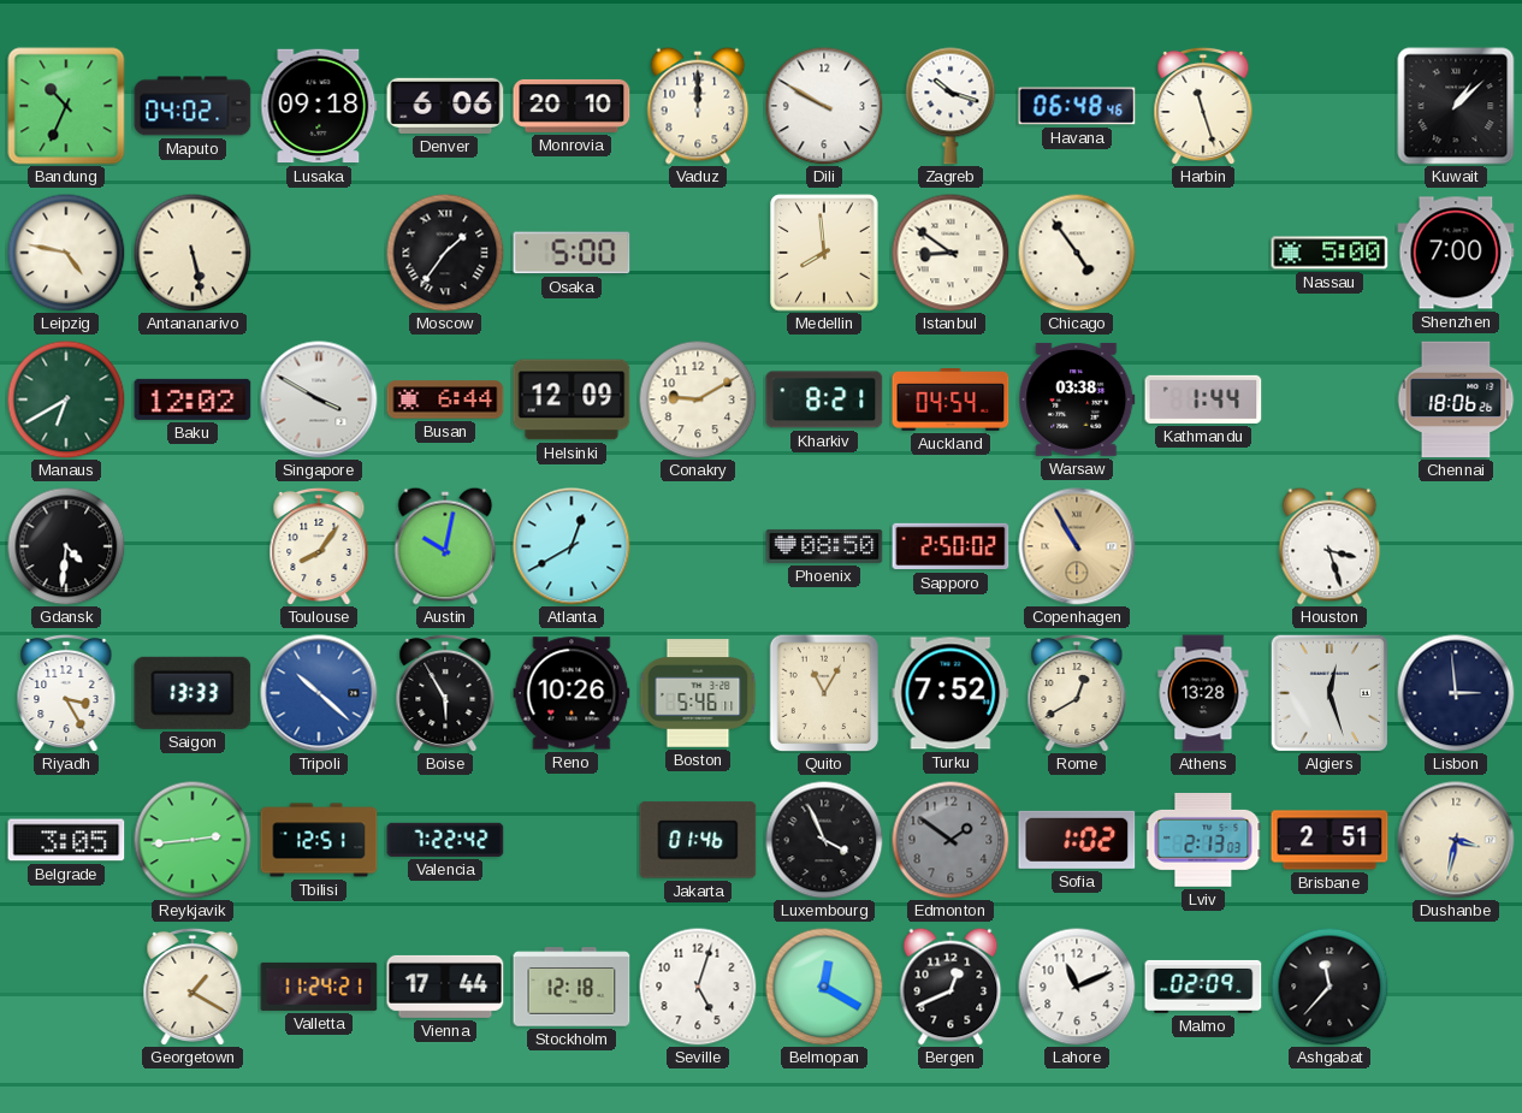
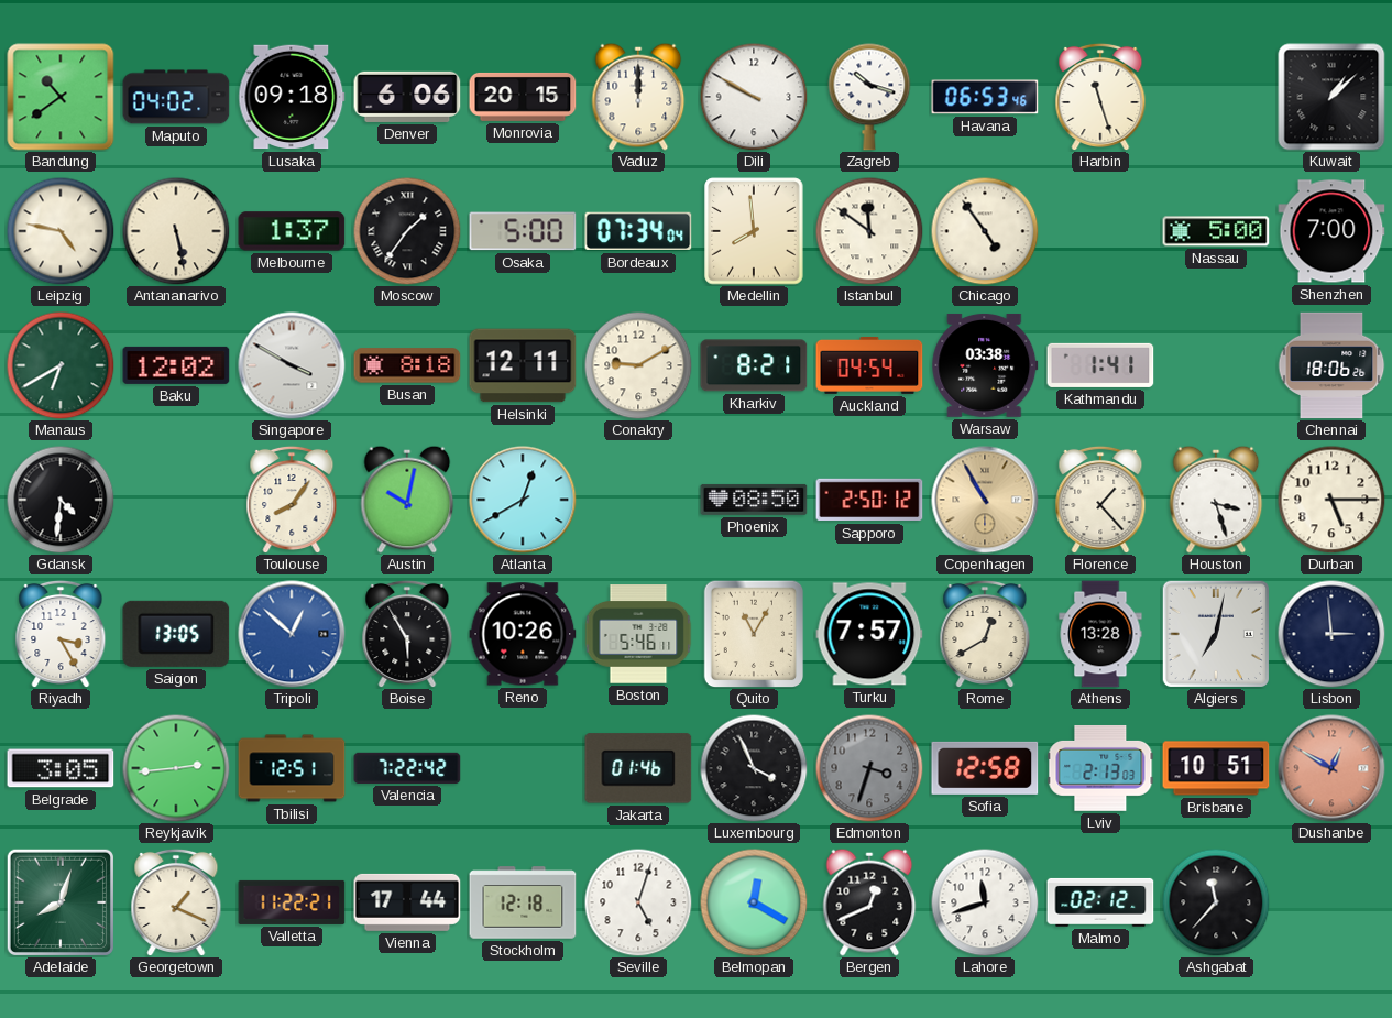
Bandung: 10:34 -> 10:39
Monrovia: 20:10 -> 20:15
Havana: 06:48 -> 06:53
Melbourne: none -> 1:37
Bordeaux: none -> 07:34
Istanbul: 8:51 -> 11:51
Busan: 6:44 -> 8:18
Helsinki: 12:09 -> 12:11
Kathmandu: 1:44 -> 1:41
Sapporo: 2:50:02 -> 2:50:12
Florence: none -> 1:23
Durban: none -> 5:15
Saigon: 13:33 -> 13:05
Tripoli: 10:22 -> 12:52
Turku: 7:52 -> 7:57
Algiers: 12:27 -> 7:02
Edmonton: 1:51 -> 3:33
Sofia: 1:02 -> 12:58
Brisbane: 2:51 -> 10:51
Dushanbe: 3:32 -> 12:50
Dushanbe dial: cream -> salmon
Adelaide: none -> 8:03
Georgetown: 1:20 -> 1:19
Valletta: 11:24 -> 11:22
Lahore: 11:11 -> 11:42
Malmo: 02:09 -> 02:12
